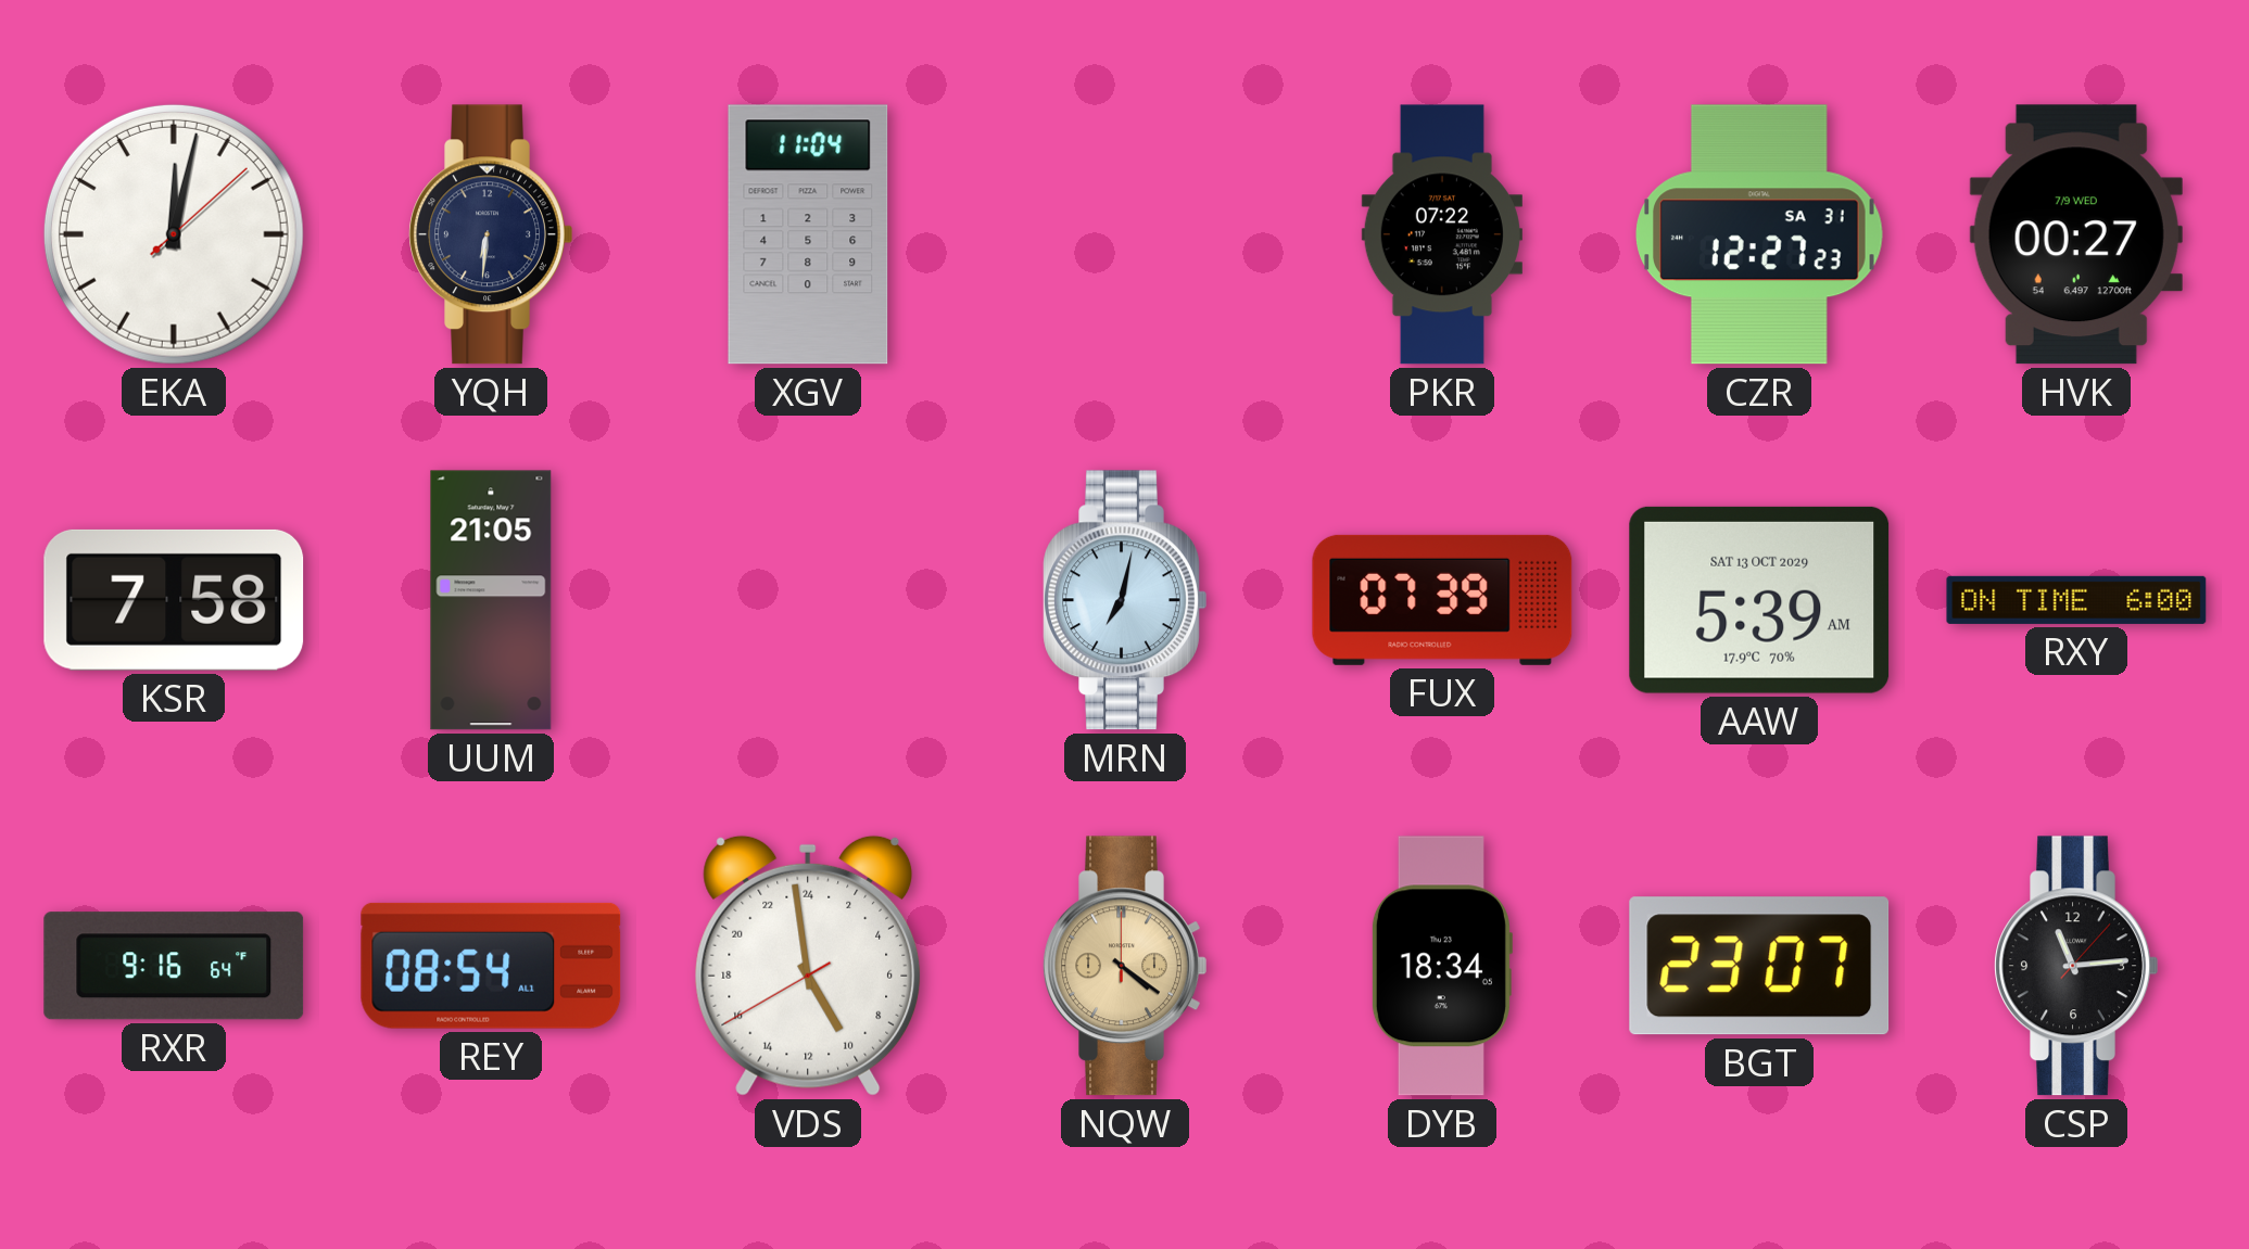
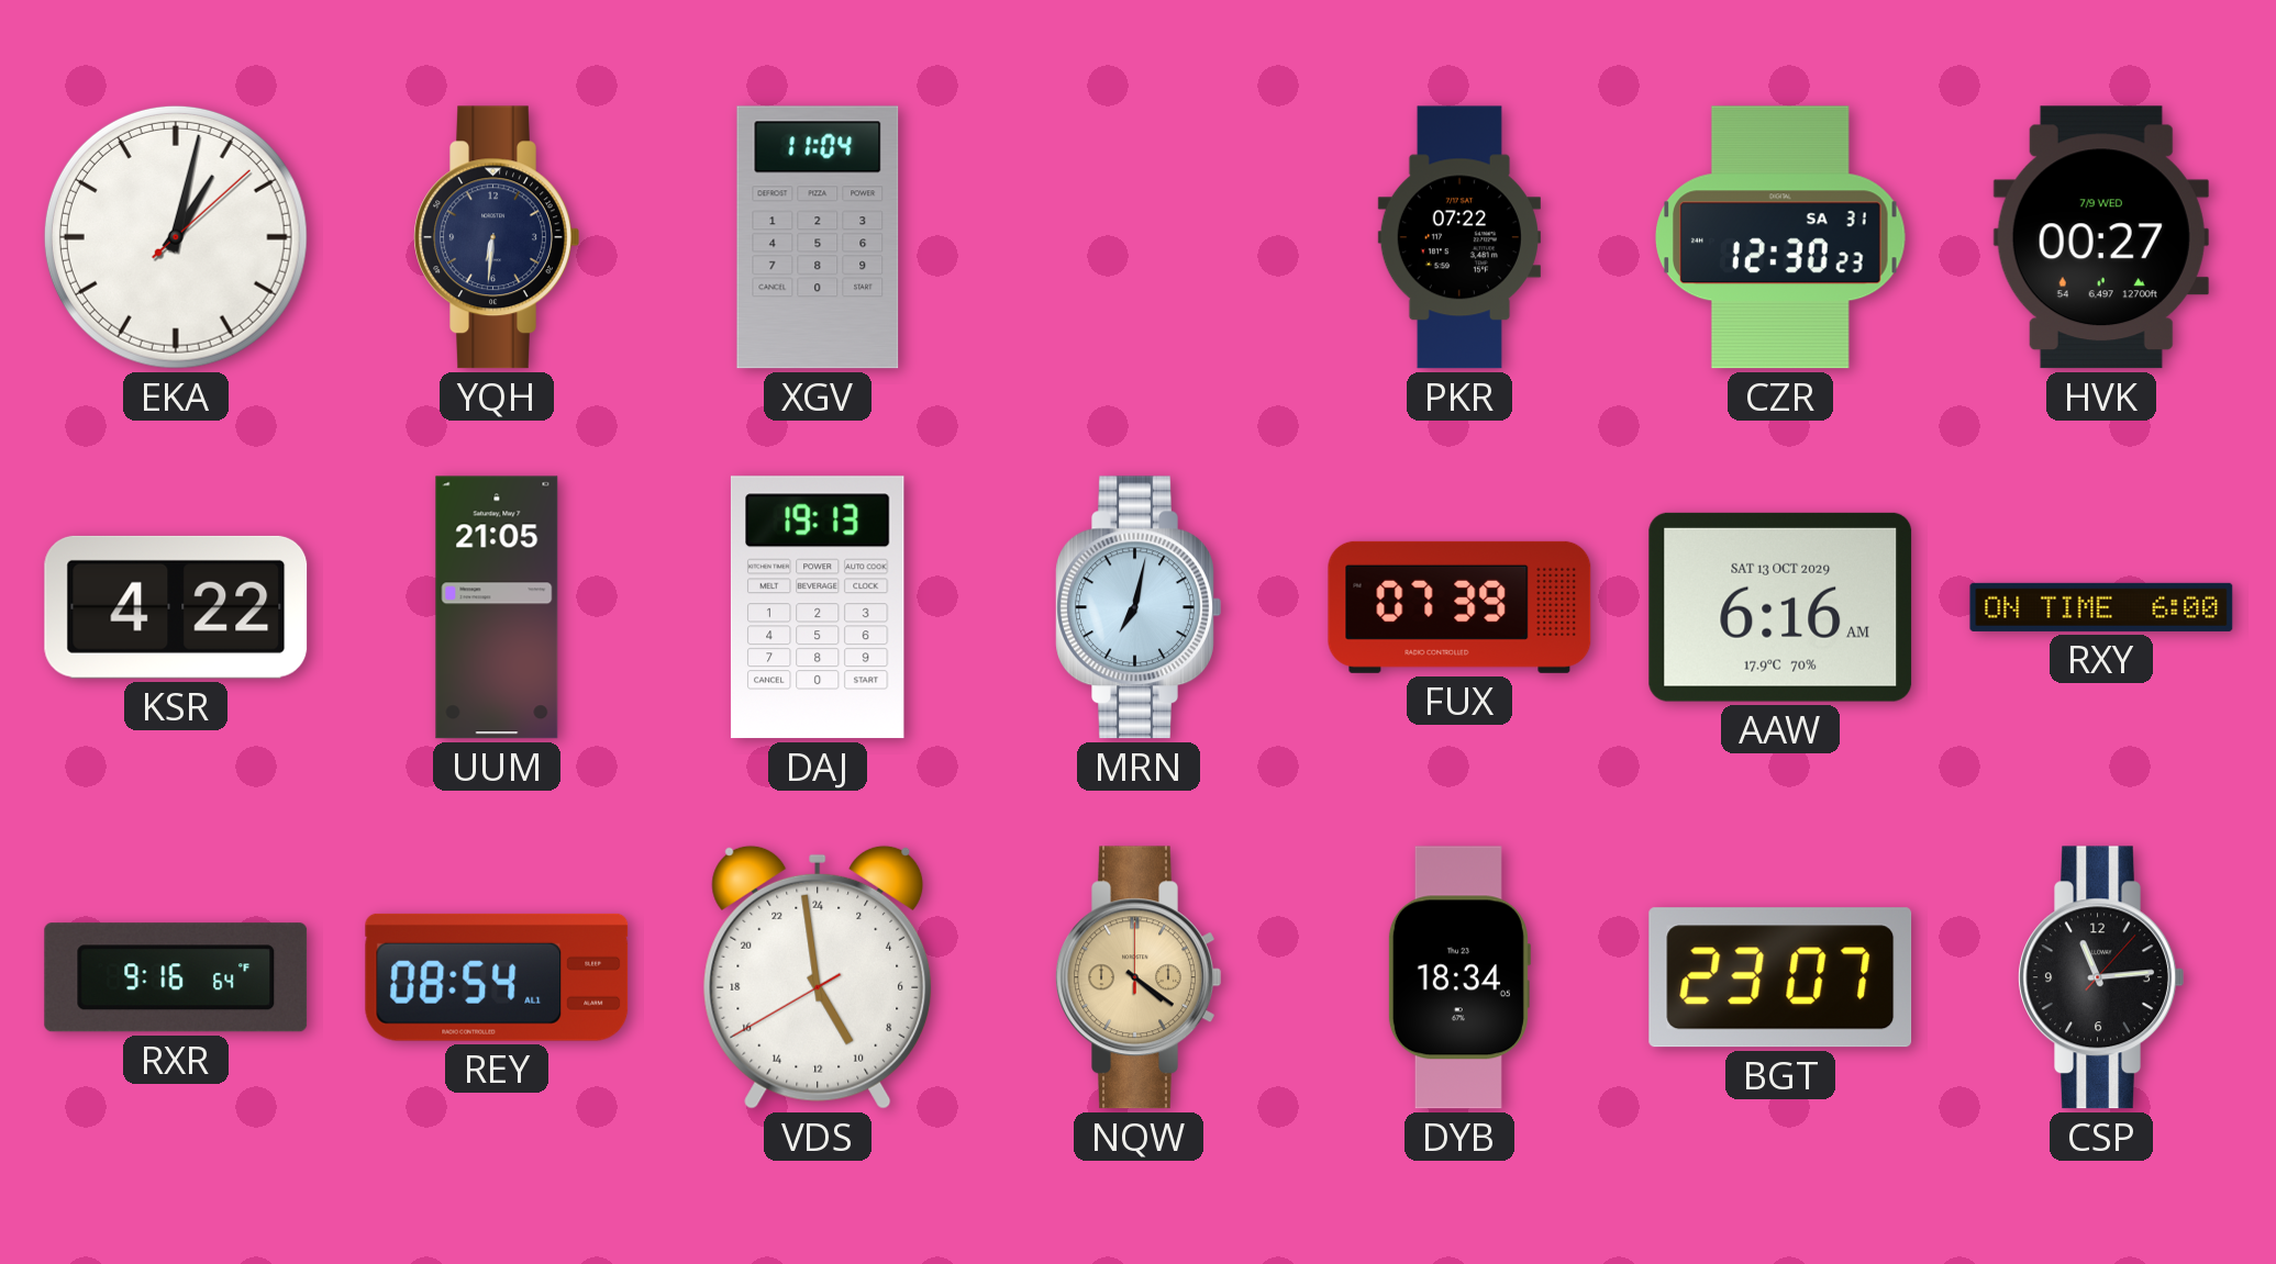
EKA: 12:02 -> 1:02
CZR: 12:27 -> 12:30
KSR: 7:58 -> 4:22
DAJ: none -> 19:13
AAW: 5:39 -> 6:16
